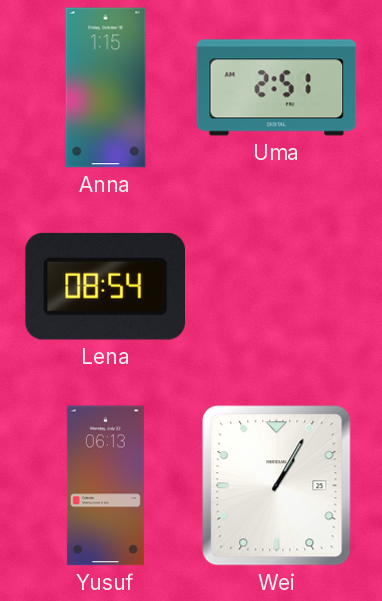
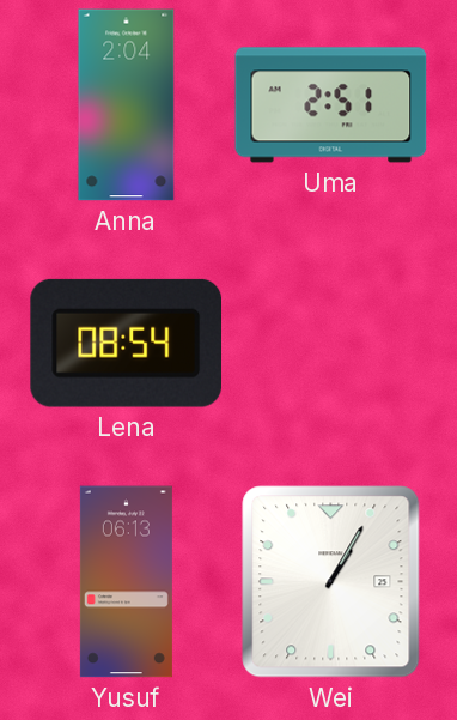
Anna: 1:15 -> 2:04
